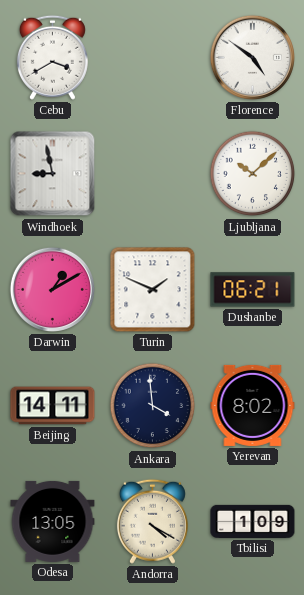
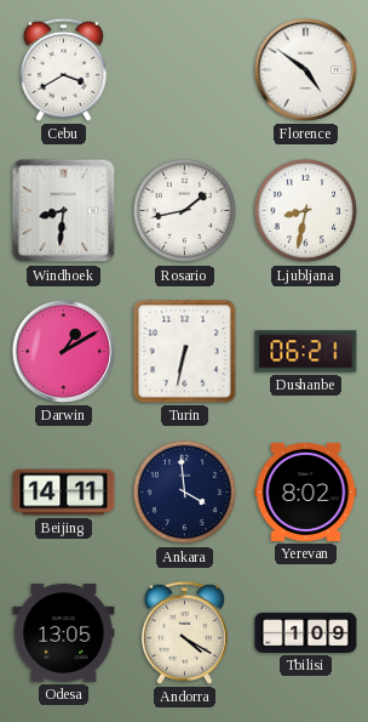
Windhoek: 8:58 -> 8:31
Rosario: none -> 1:43
Ljubljana: 10:08 -> 8:32
Turin: 1:49 -> 6:32
